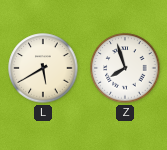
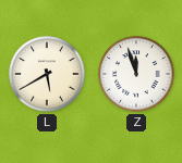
Z: 7:57 -> 11:57
